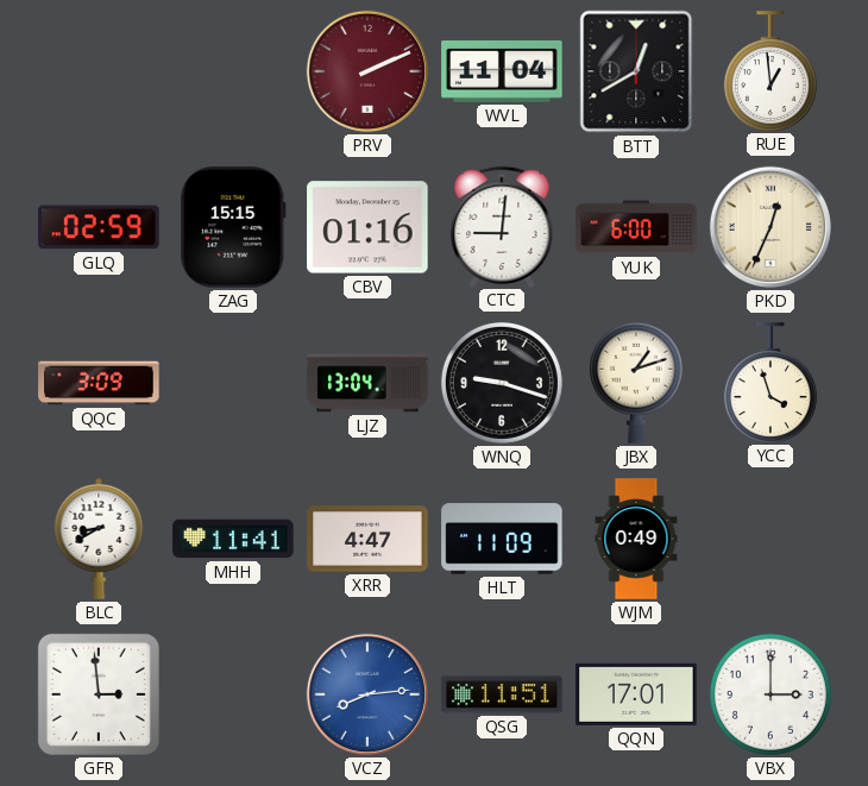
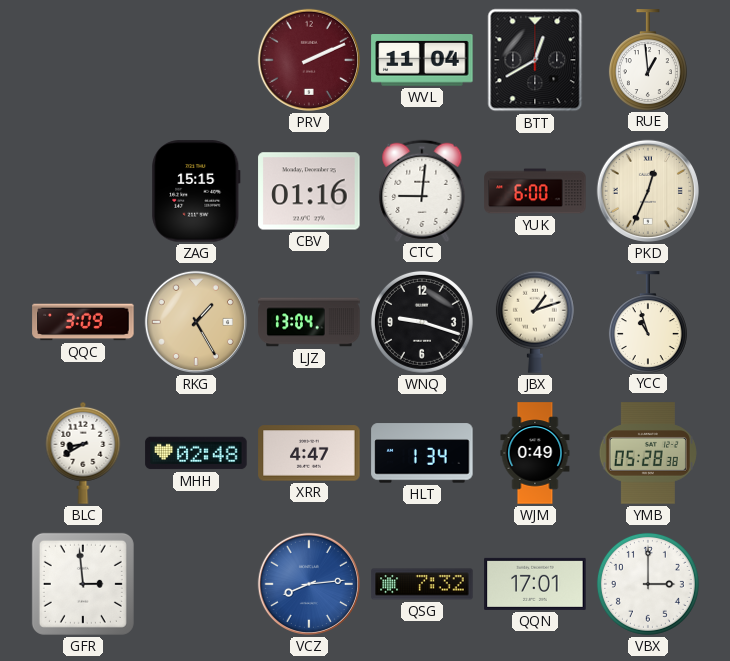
GLQ: 02:59 -> none
RKG: none -> 1:25
YCC: 3:57 -> 10:57
MHH: 11:41 -> 02:48
HLT: 11:09 -> 1:34
YMB: none -> 05:28
QSG: 11:51 -> 7:32
